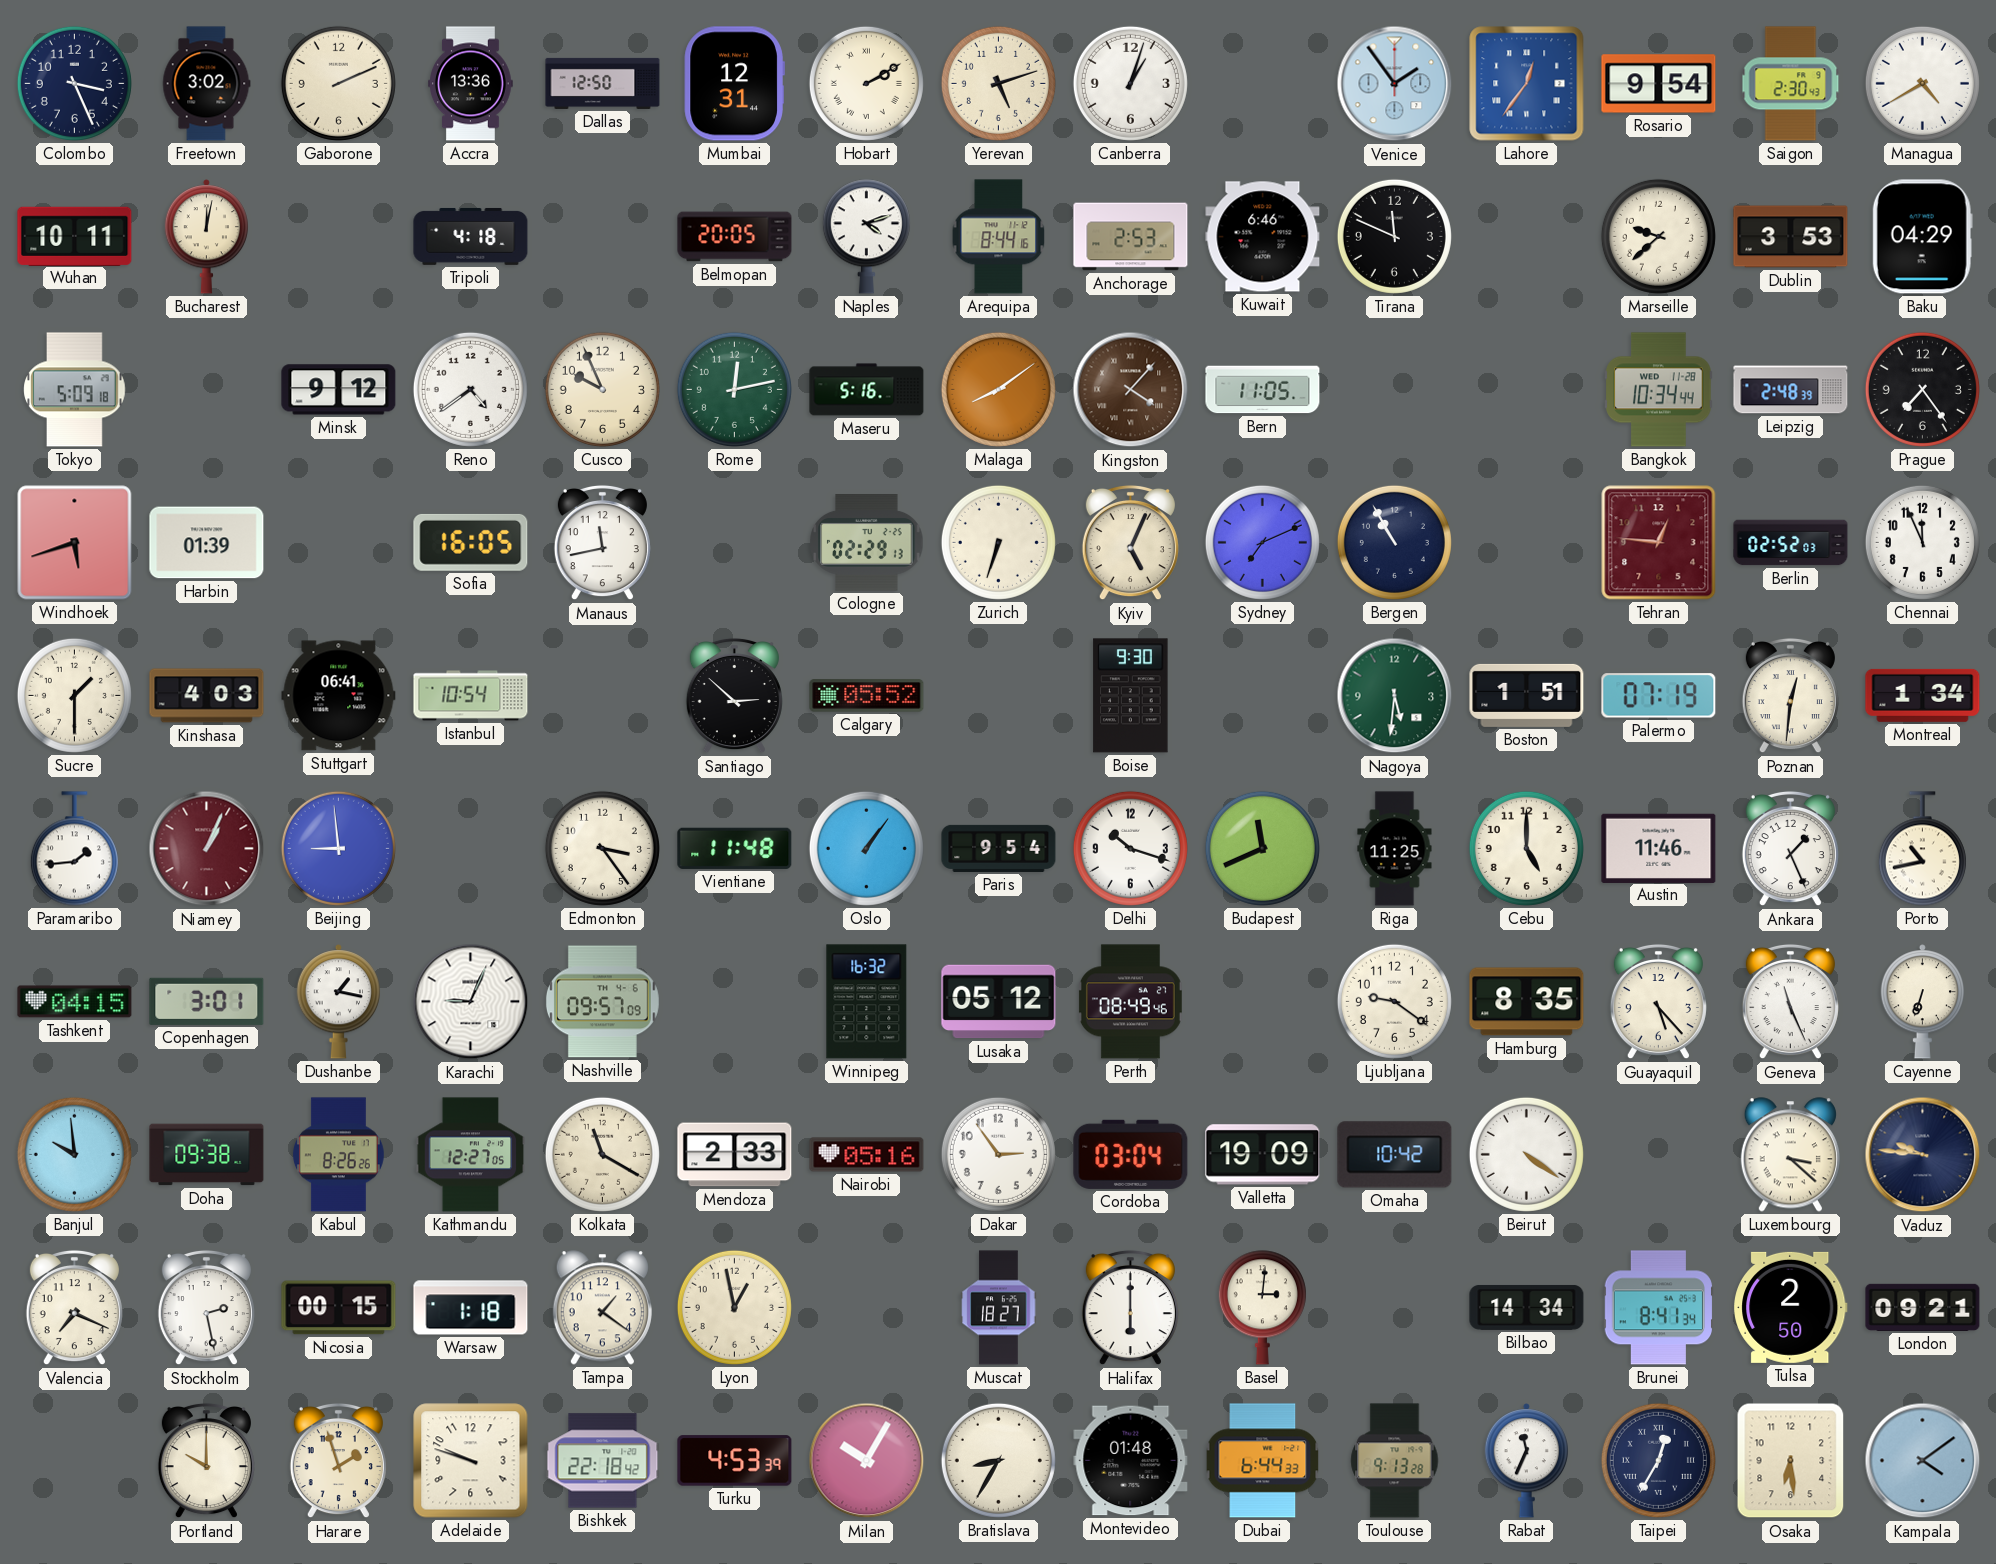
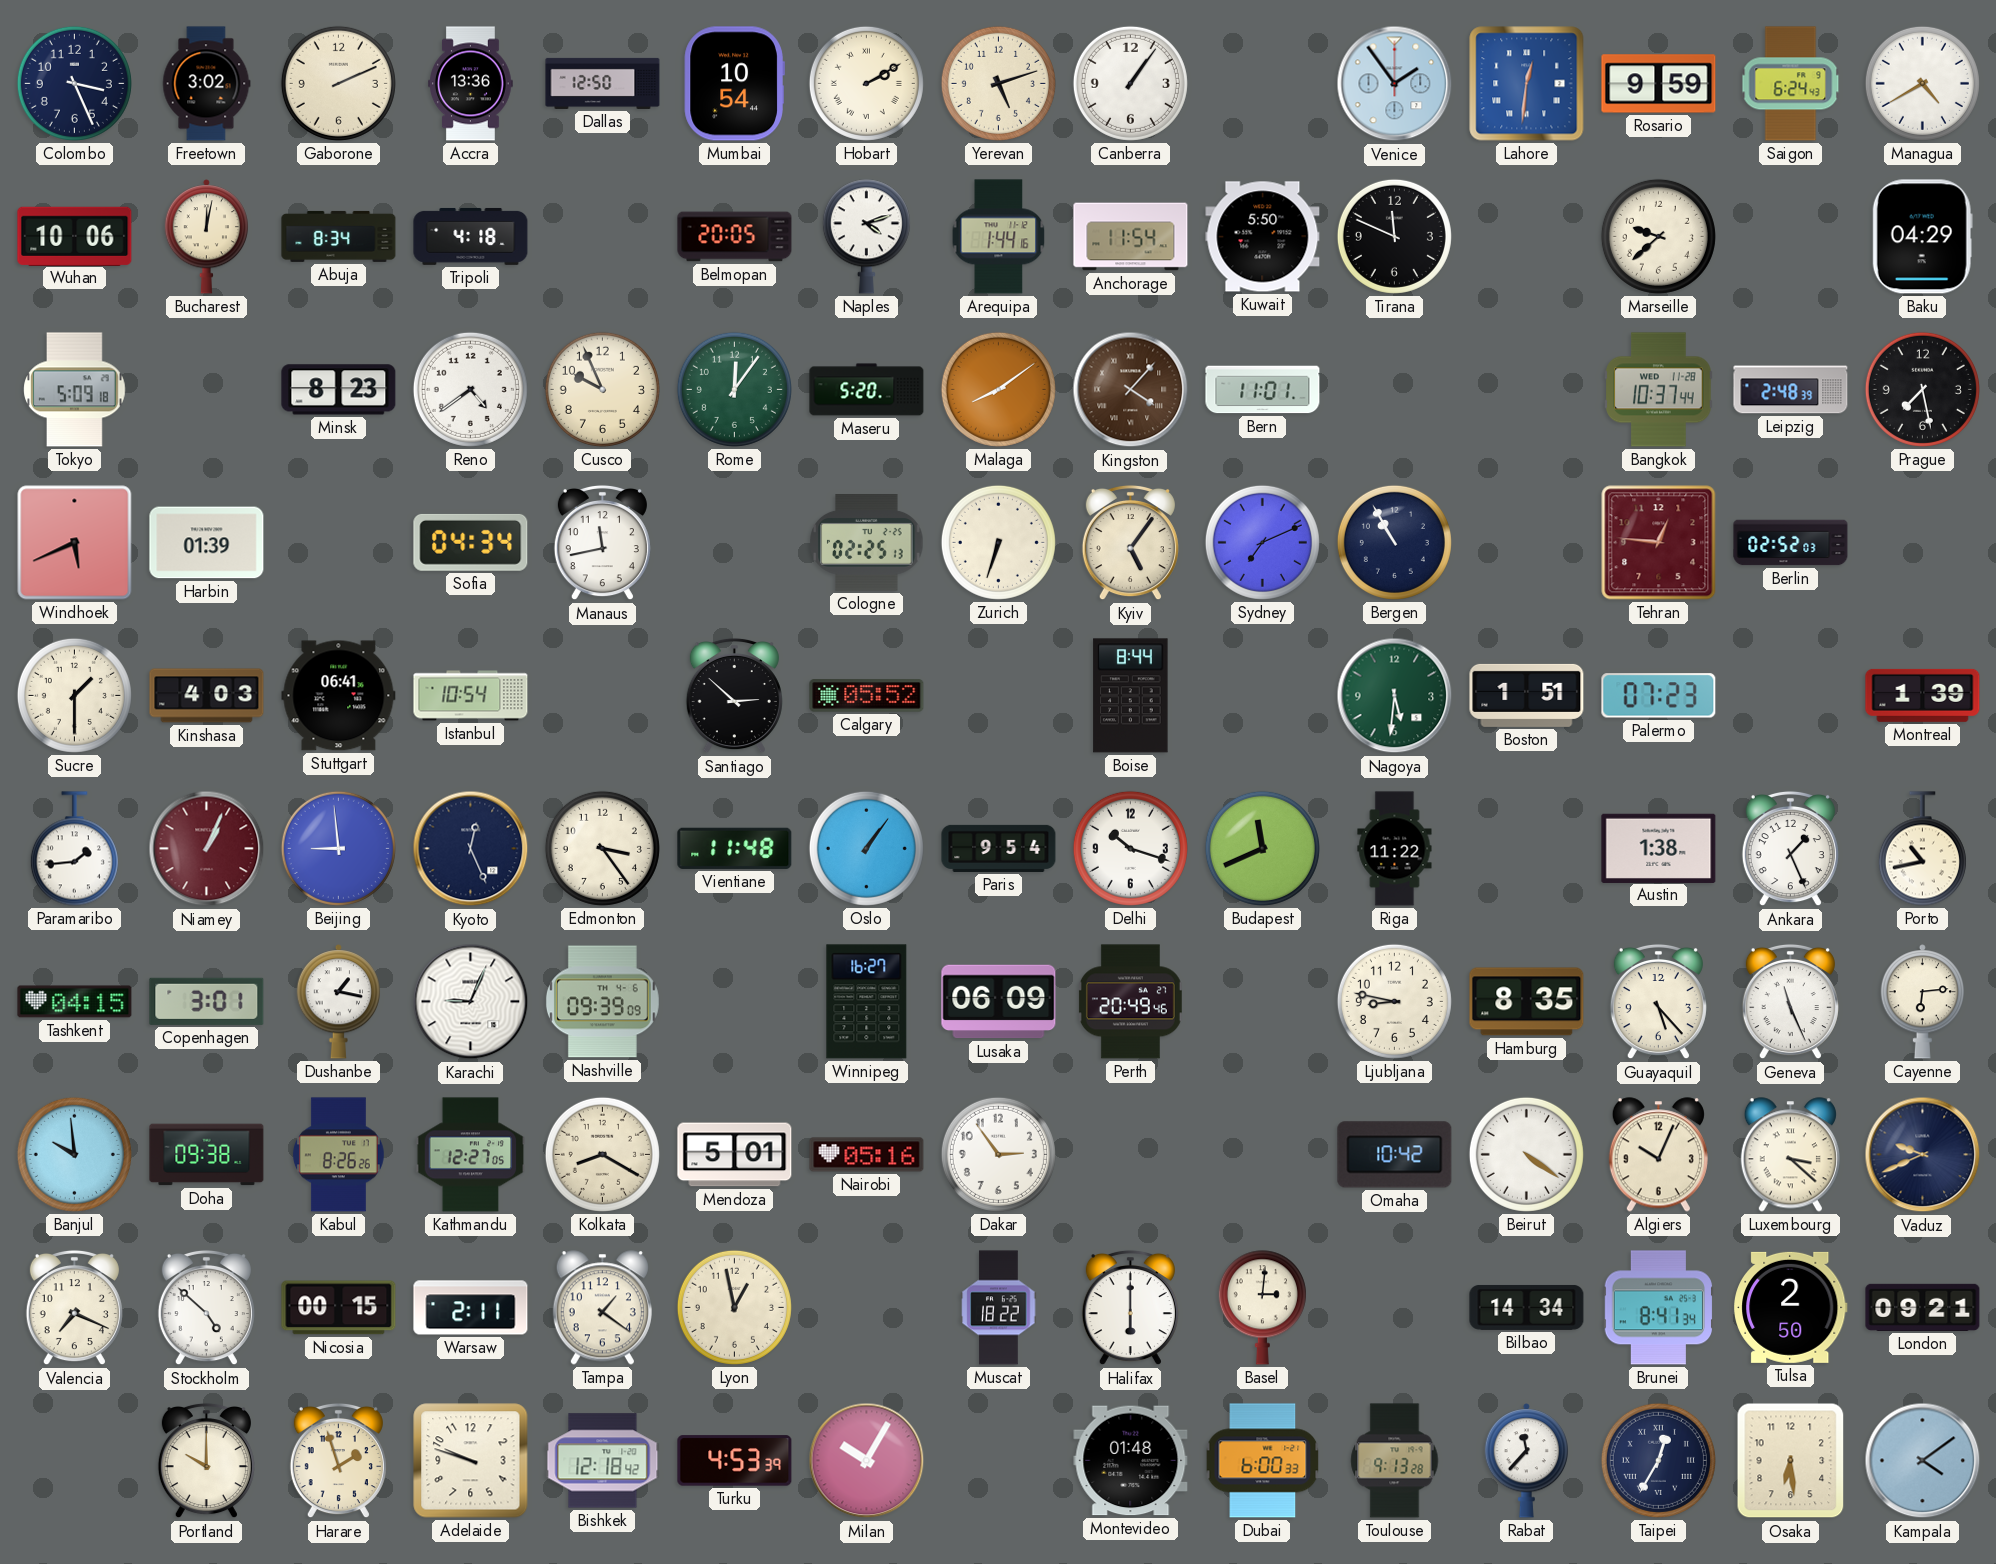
Mumbai: 12:31 -> 10:54
Canberra: 1:03 -> 1:06
Lahore: 12:36 -> 12:31
Rosario: 9:54 -> 9:59
Saigon: 2:30 -> 6:24
Wuhan: 10:11 -> 10:06
Abuja: none -> 8:34
Arequipa: 8:44 -> 1:44
Anchorage: 2:53 -> 11:54
Kuwait: 6:46 -> 5:50
Dublin: 3:53 -> none
Minsk: 9:12 -> 8:23
Rome: 12:13 -> 12:06
Maseru: 5:16 -> 5:20
Bern: 11:05 -> 11:01
Bangkok: 10:34 -> 10:37
Prague: 7:24 -> 7:28
Windhoek: 5:42 -> 5:41
Sofia: 16:05 -> 04:34
Cologne: 02:29 -> 02:25
Kyiv: 5:04 -> 5:06
Chennai: 11:56 -> none
Boise: 9:30 -> 8:44
Palermo: 07:19 -> 07:23
Poznan: 12:31 -> none
Montreal: 1:34 -> 1:39
Kyoto: none -> 12:26
Riga: 11:25 -> 11:22
Cebu: 5:00 -> none
Austin: 11:46 -> 1:38
Nashville: 09:57 -> 09:39
Winnipeg: 16:32 -> 16:27
Lusaka: 05:12 -> 06:09
Perth: 08:49 -> 20:49
Ljubljana: 9:21 -> 8:47
Cayenne: 6:33 -> 6:14
Kolkata: 11:20 -> 8:20
Mendoza: 2:33 -> 5:01
Cordoba: 03:04 -> none
Valletta: 19:09 -> none
Algiers: none -> 10:04
Vaduz: 9:46 -> 9:41
Stockholm: 2:28 -> 4:52
Warsaw: 1:18 -> 2:11
Muscat: 18:27 -> 18:22
Bishkek: 22:18 -> 12:18
Bratislava: 8:35 -> none
Dubai: 6:44 -> 6:00
Rabat: 11:34 -> 11:37
